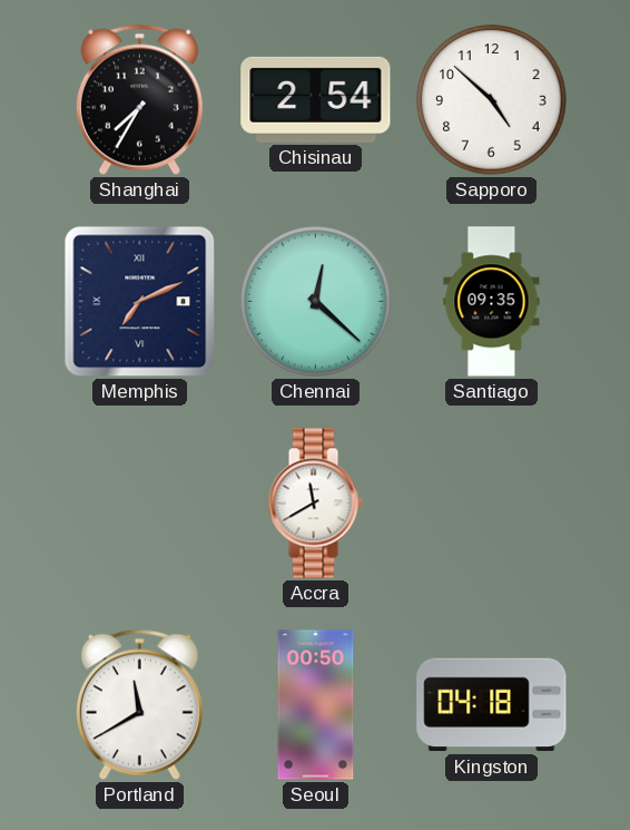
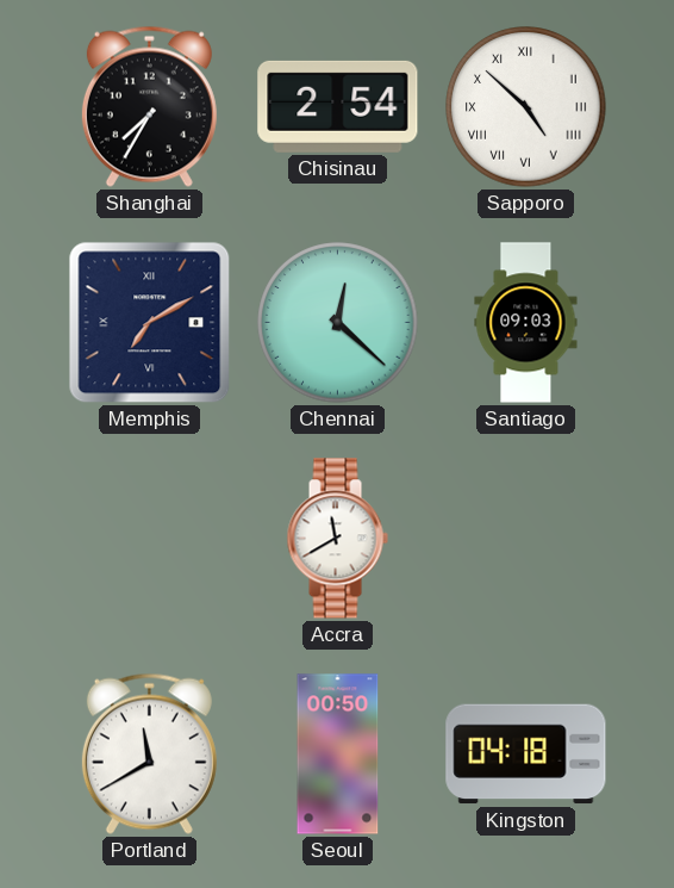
Sapporo numerals: Arabic -> Roman
Memphis: 7:11 -> 7:10
Santiago: 09:35 -> 09:03
